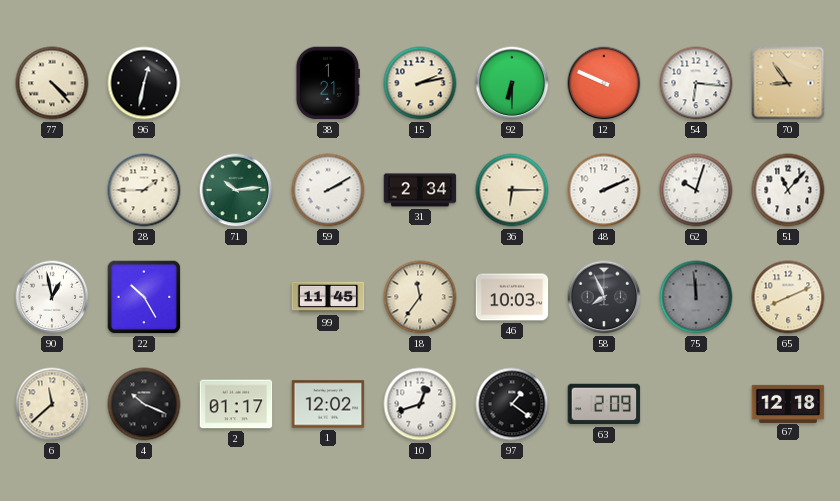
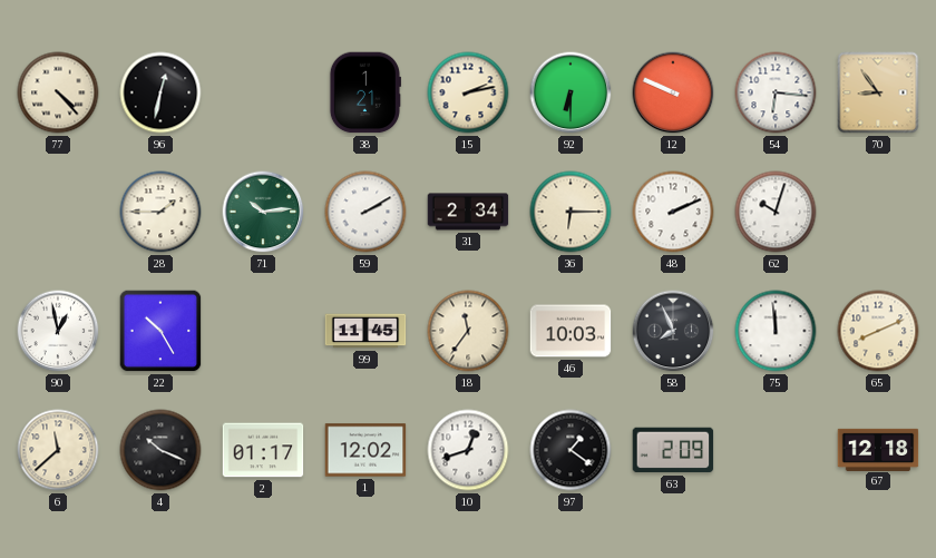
51: 11:07 -> none
75 dial: grey -> white
